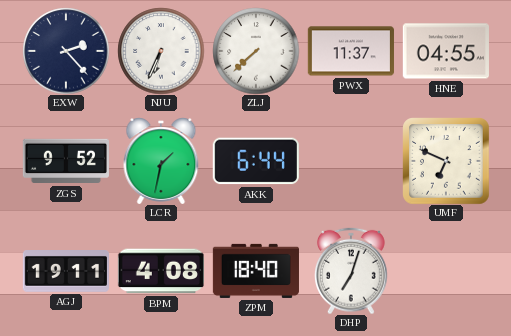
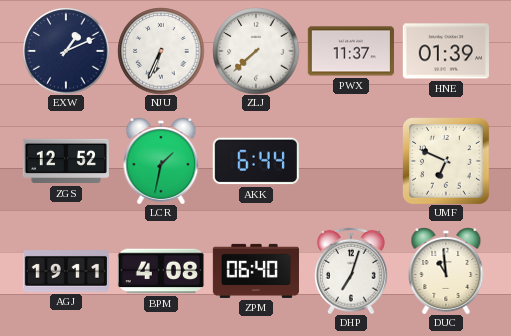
EXW: 2:23 -> 1:11
HNE: 04:55 -> 01:39
ZGS: 9:52 -> 12:52
ZPM: 18:40 -> 06:40
DUC: none -> 10:59
